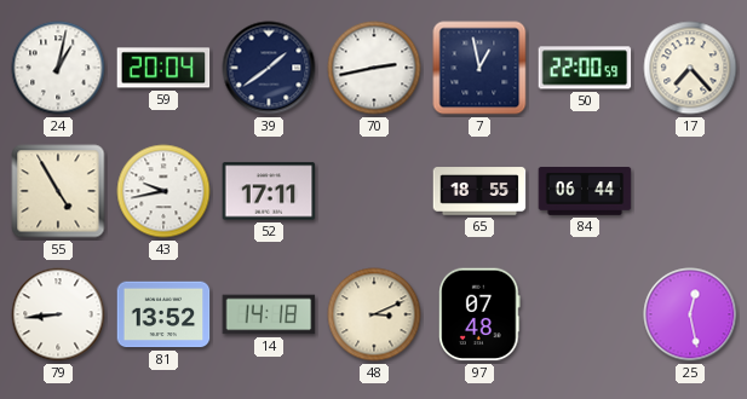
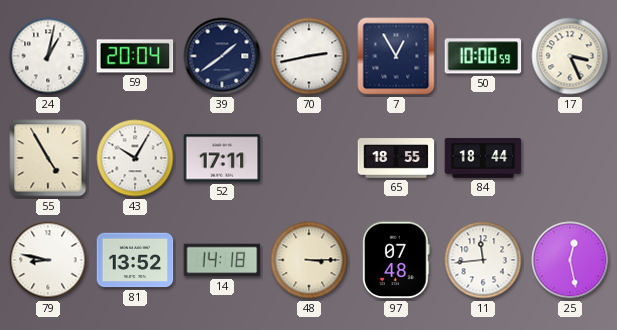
7: 12:58 -> 12:55
50: 22:00 -> 10:00
17: 7:23 -> 3:26
43: 9:43 -> 10:05
84: 06:44 -> 18:44
79: 8:44 -> 8:47
48: 3:11 -> 3:15
11: none -> 11:44
